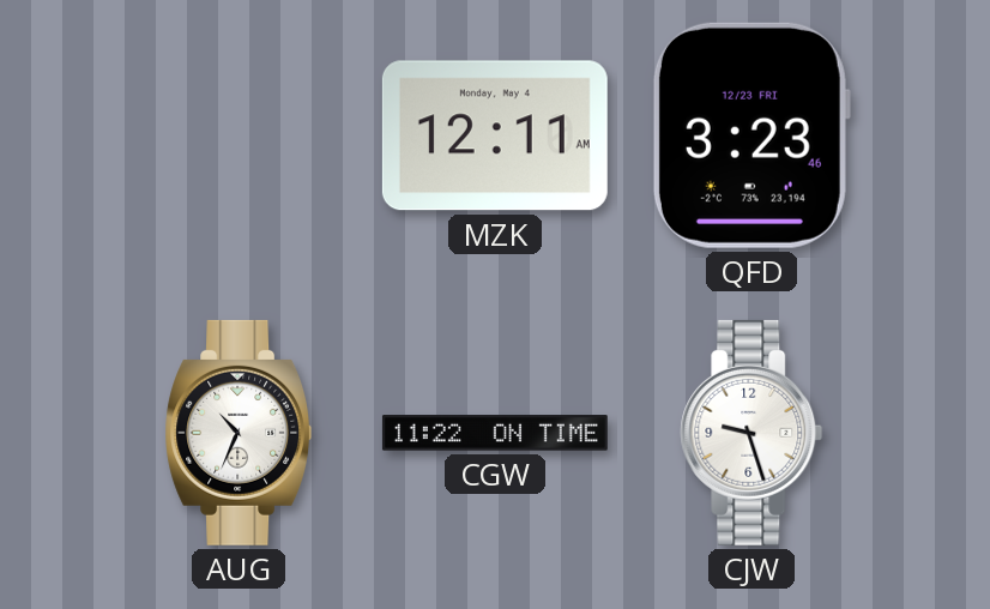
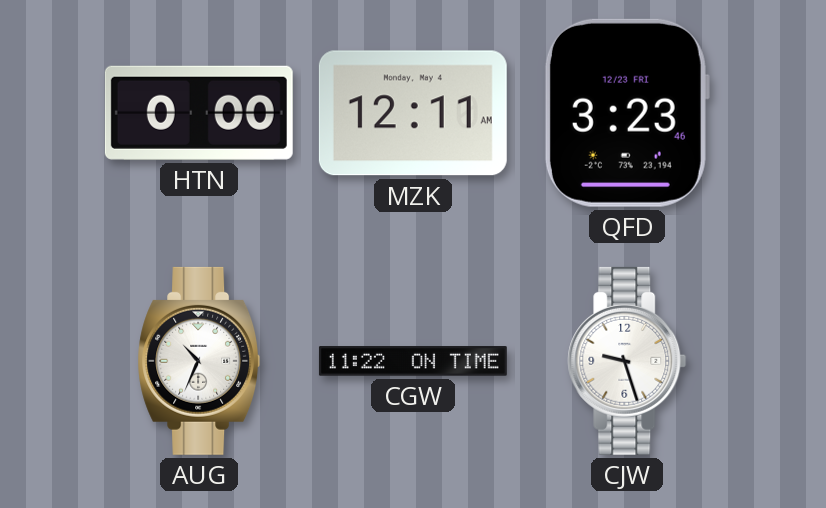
HTN: none -> 0:00
